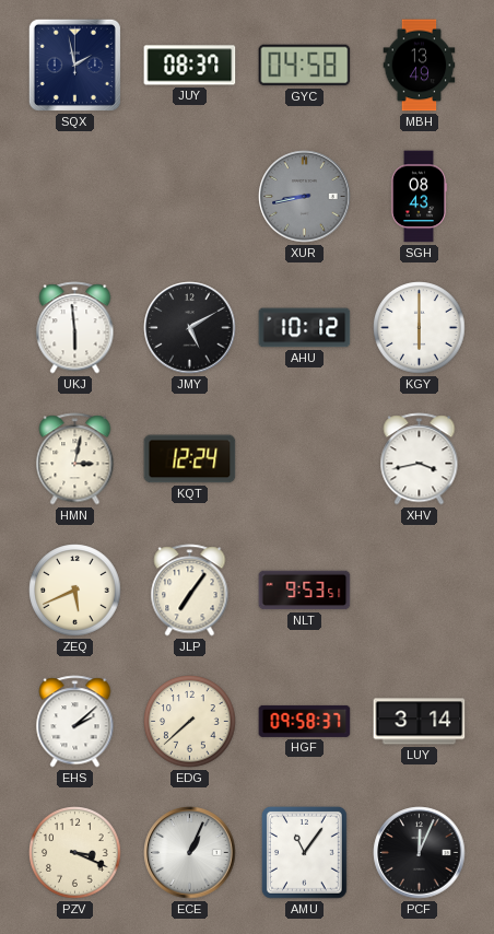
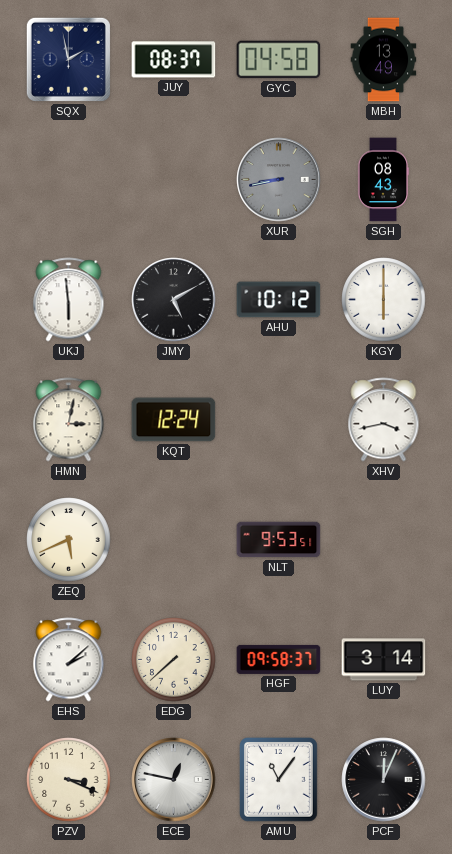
JLP: 7:06 -> none
ECE: 1:04 -> 12:47
